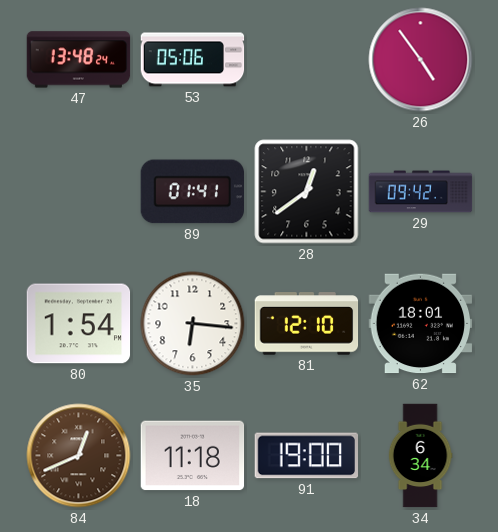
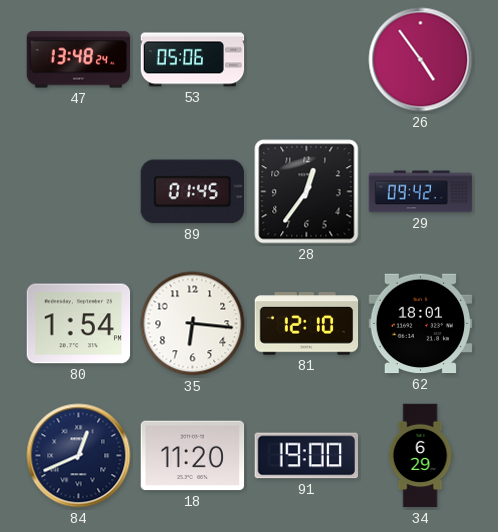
89: 01:41 -> 01:45
28: 12:39 -> 12:36
84 dial: brown -> navy
18: 11:18 -> 11:20
34: 6:34 -> 6:29
